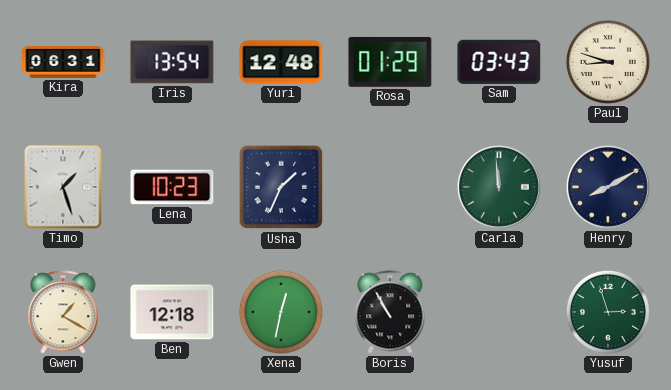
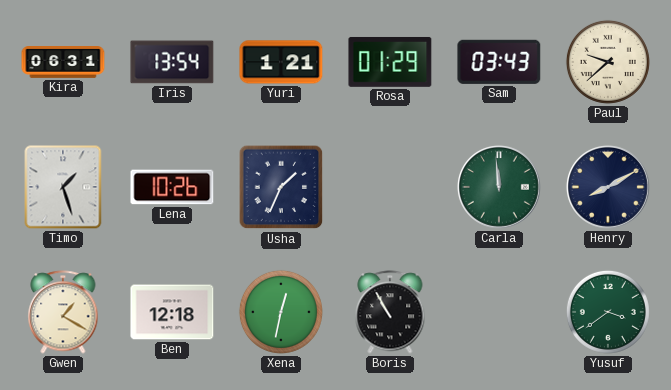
Yuri: 12:48 -> 1:21
Paul: 8:48 -> 9:38
Lena: 10:23 -> 10:26
Yusuf: 2:57 -> 3:39
